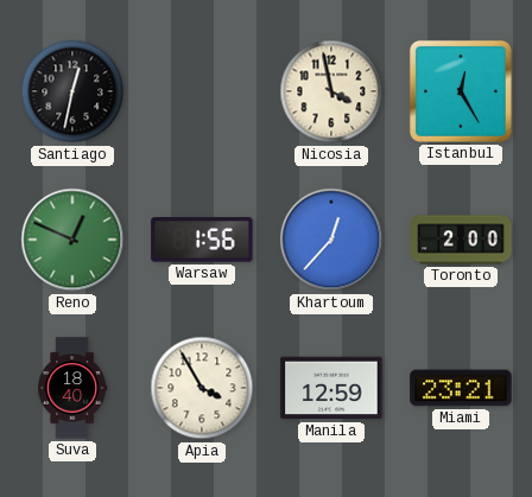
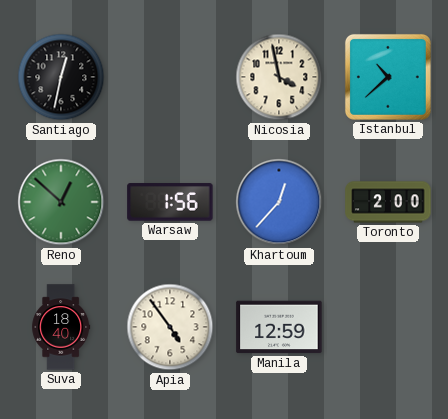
Istanbul: 12:25 -> 10:38
Reno: 12:49 -> 12:52
Apia: 3:55 -> 4:54
Miami: 23:21 -> none
